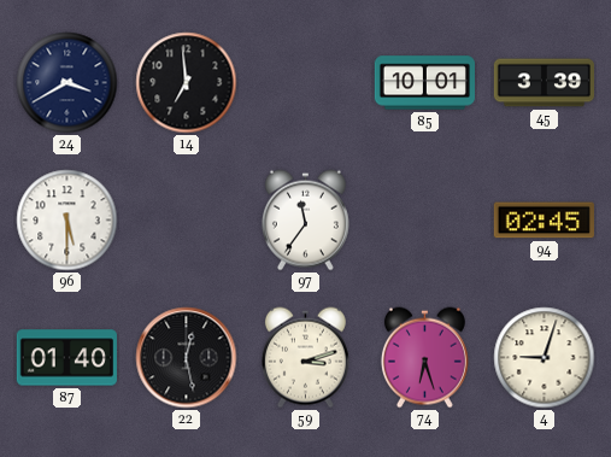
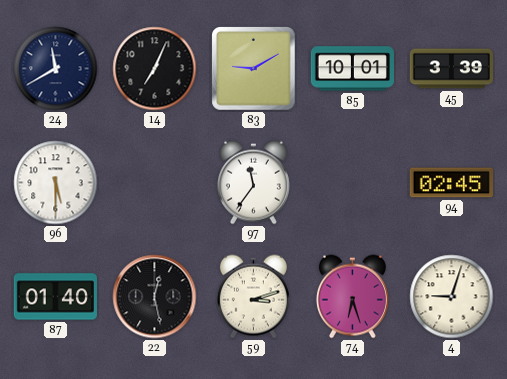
24: 3:40 -> 11:40
14: 6:59 -> 7:04
83: none -> 9:10
